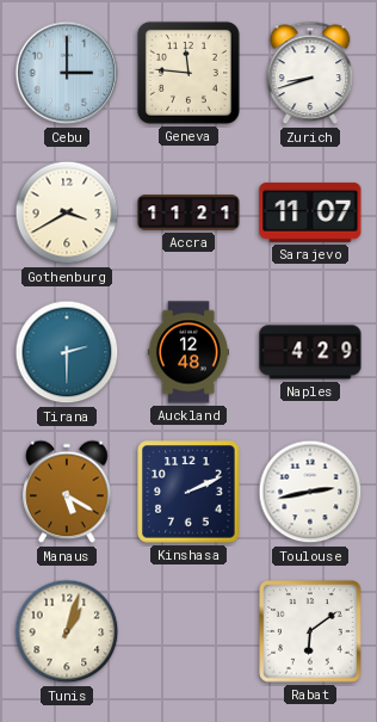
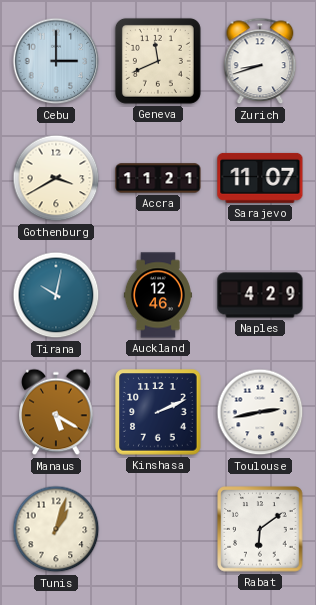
Geneva: 11:46 -> 11:41
Tirana: 2:30 -> 10:02
Auckland: 12:48 -> 12:46
